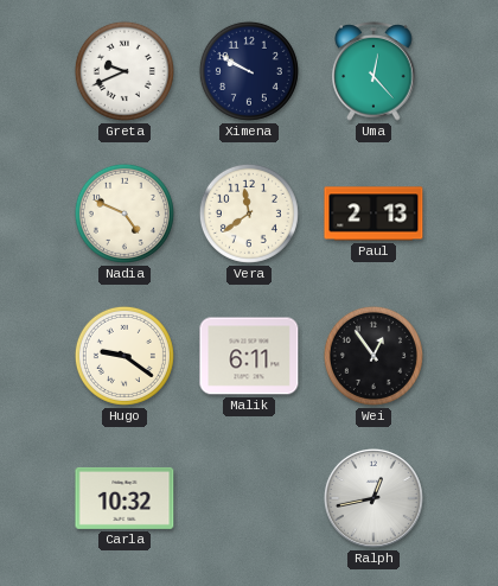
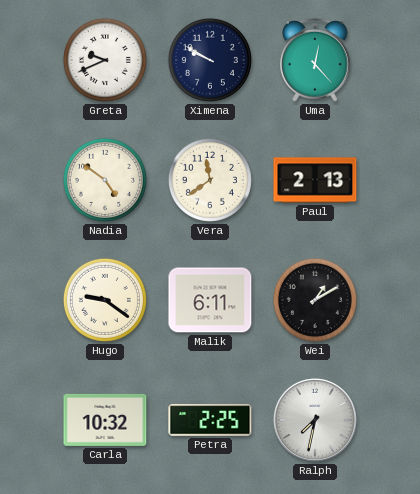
Nadia: 4:49 -> 4:51
Wei: 12:54 -> 1:10
Petra: none -> 2:25
Ralph: 12:43 -> 7:32
